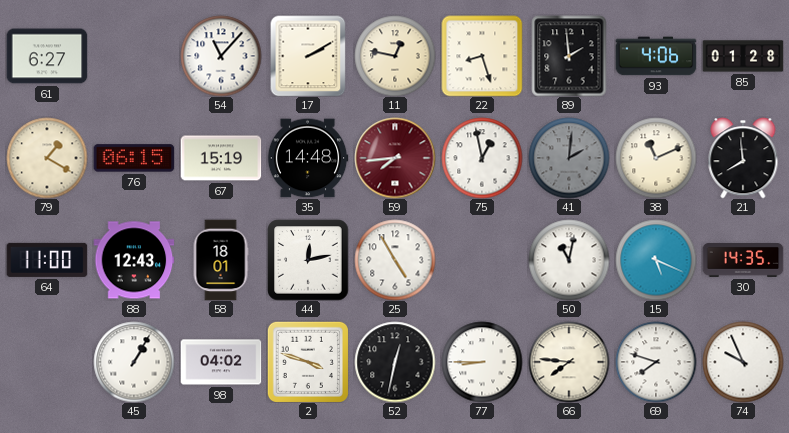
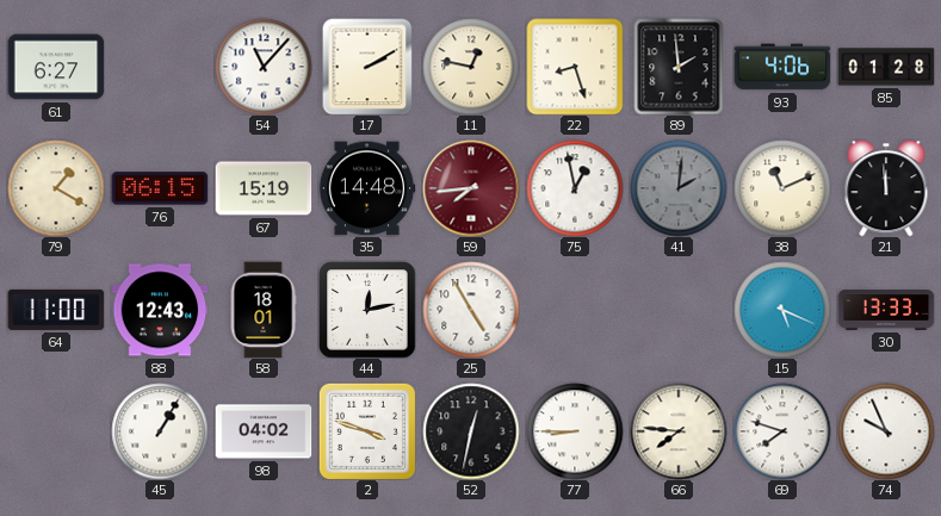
21: 7:59 -> 11:59
50: 11:02 -> none
30: 14:35 -> 13:33
